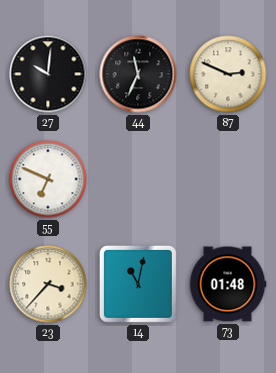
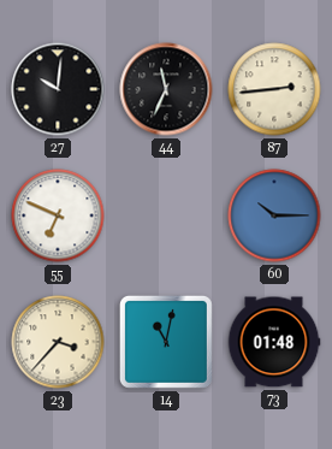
87: 2:49 -> 2:44
60: none -> 10:15
